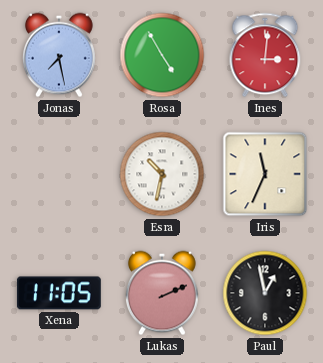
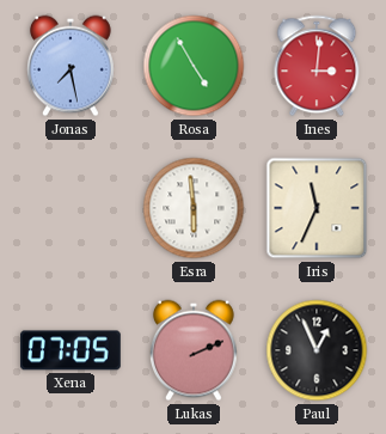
Esra: 10:32 -> 5:59
Xena: 11:05 -> 07:05
Paul: 12:58 -> 12:56
